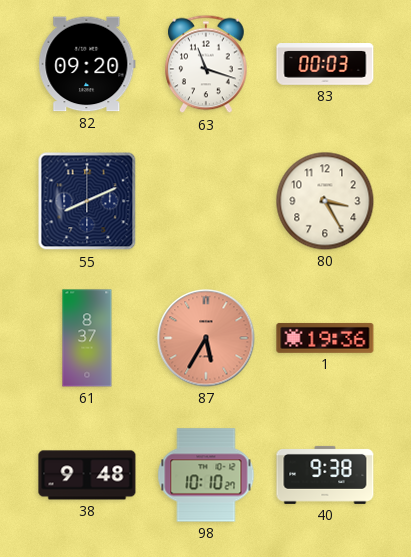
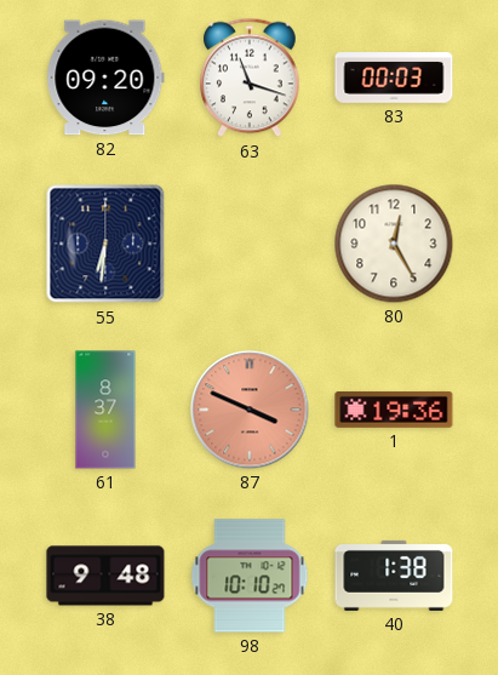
55: 8:11 -> 6:31
80: 3:25 -> 12:25
87: 5:35 -> 3:49
40: 9:38 -> 1:38
